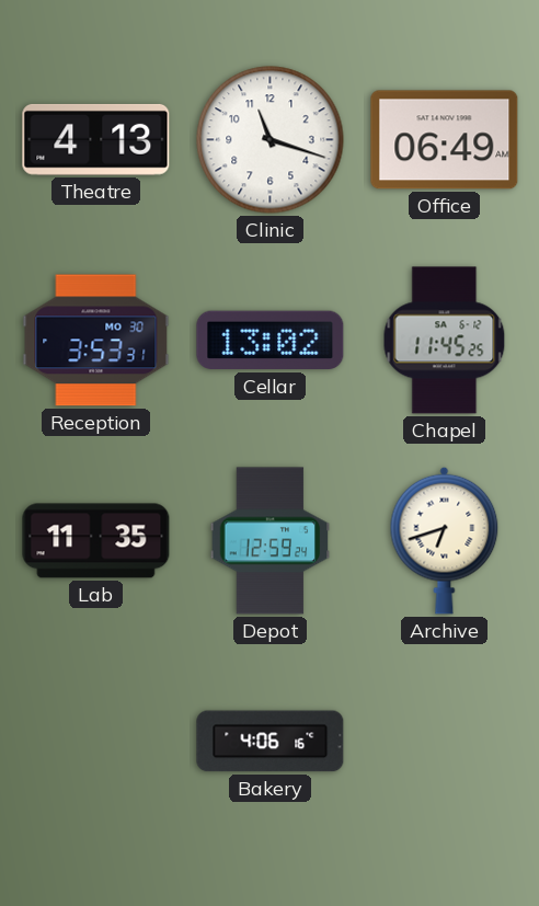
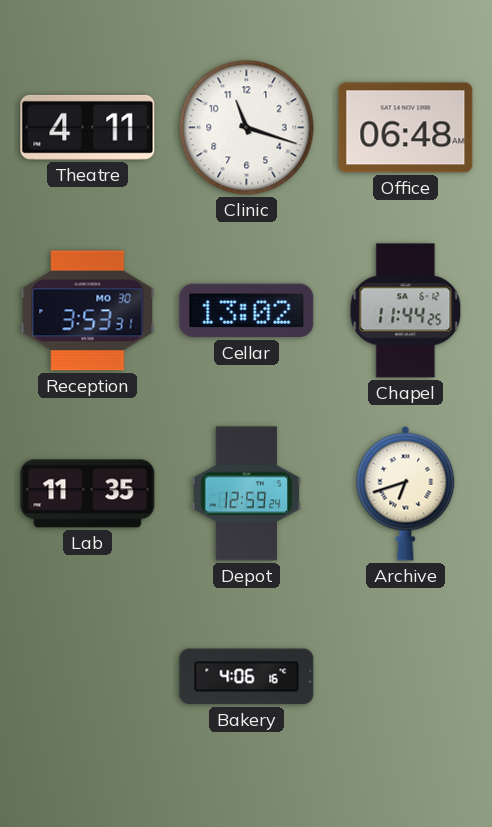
Theatre: 4:13 -> 4:11
Office: 06:49 -> 06:48
Chapel: 11:45 -> 11:44
